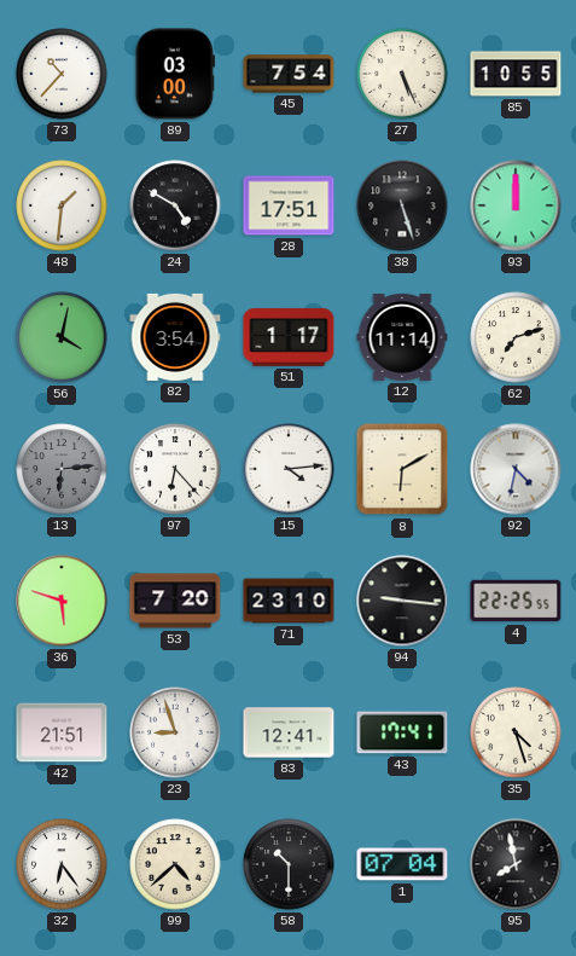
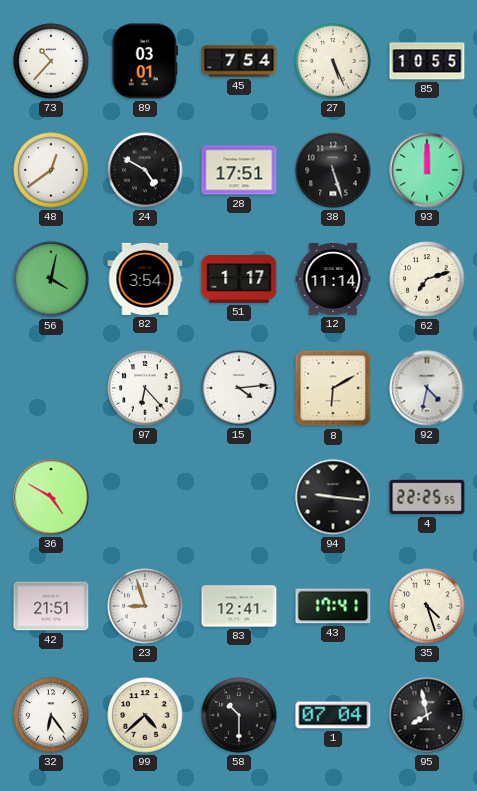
89: 03:00 -> 03:01
48: 1:31 -> 12:39
13: 6:14 -> none
36: 5:48 -> 4:50
53: 7:20 -> none
71: 23:10 -> none
